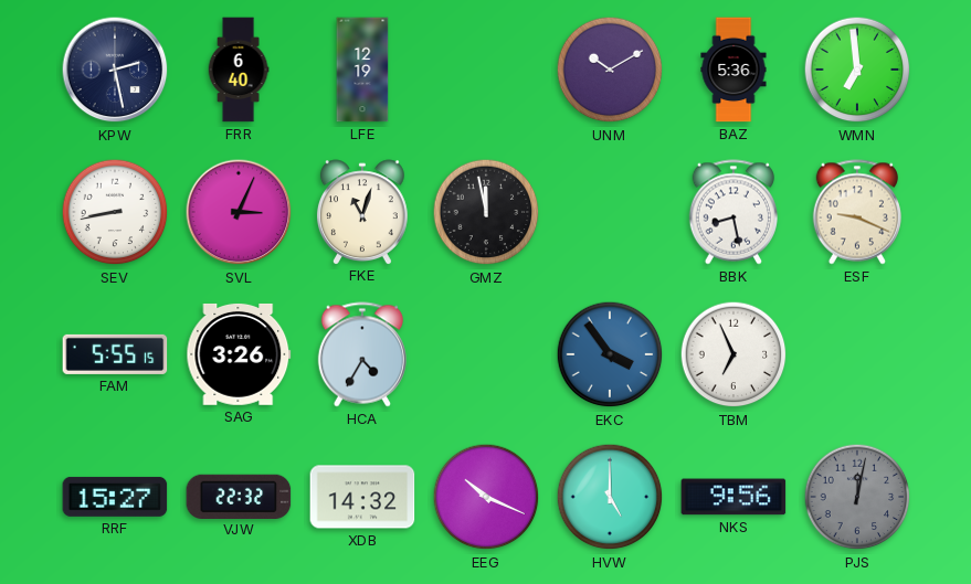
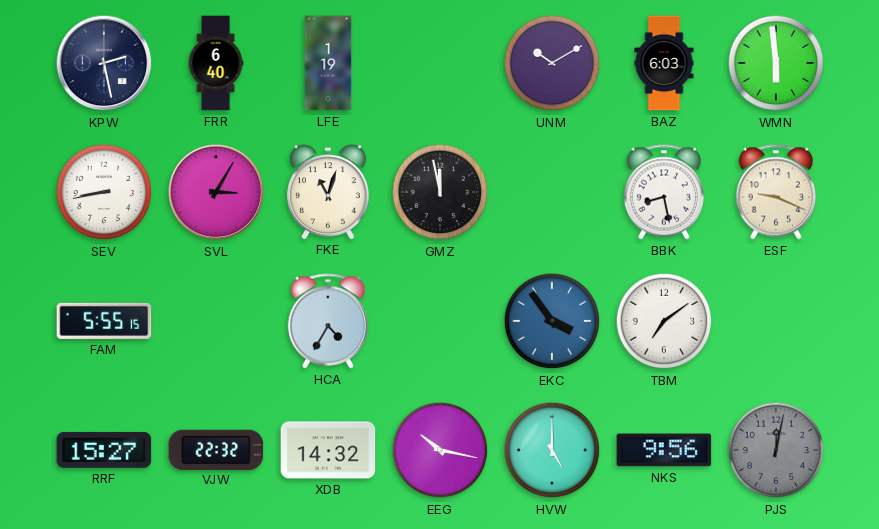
LFE: 12:19 -> 1:19
BAZ: 5:36 -> 6:03
WMN: 6:59 -> 5:59
SVL: 3:04 -> 3:05
SAG: 3:26 -> none
TBM: 6:56 -> 7:09
EEG: 10:19 -> 10:17
